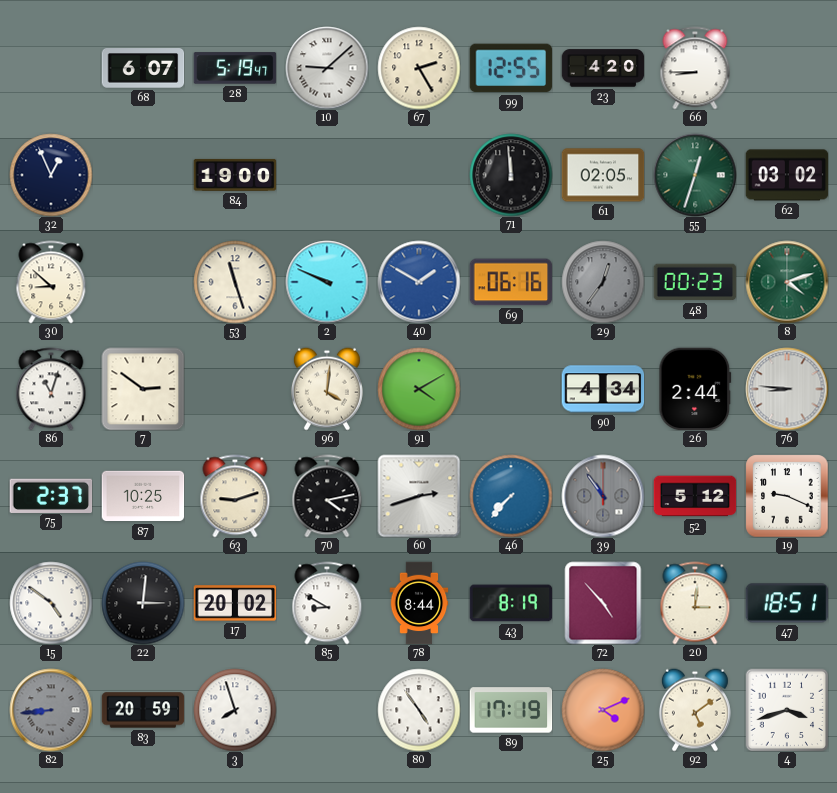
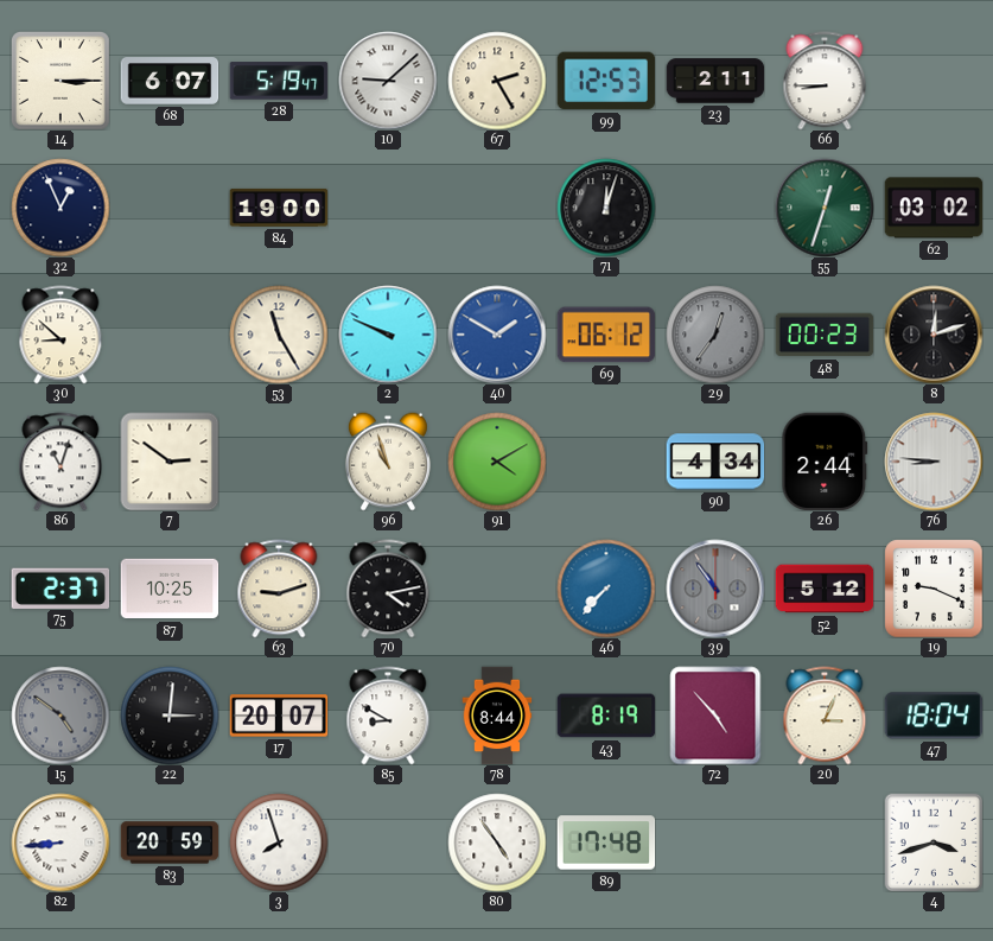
14: none -> 3:15
99: 12:55 -> 12:53
23: 4:20 -> 2:11
71: 11:59 -> 12:03
61: 02:05 -> none
53: 11:27 -> 11:25
69: 06:16 -> 06:12
8: 4:12 -> 12:12
8 dial: green -> black
96: 4:01 -> 10:57
60: 2:42 -> none
15 dial: white -> grey
17: 20:02 -> 20:07
20: 3:01 -> 3:04
47: 18:51 -> 18:04
82 dial: grey -> white
89: 17:19 -> 17:48
25: 4:11 -> none
92: 5:09 -> none
